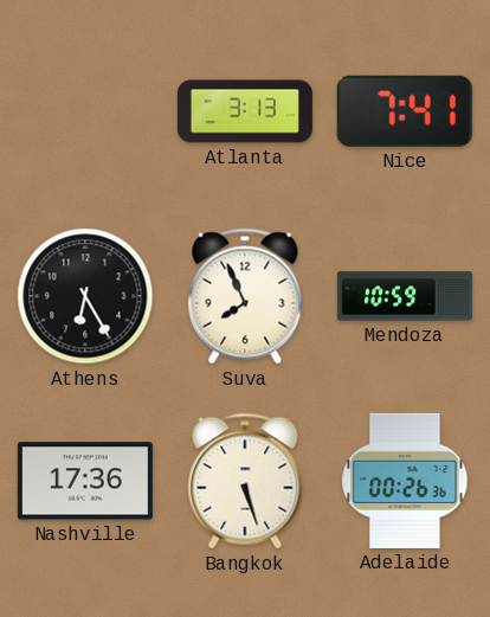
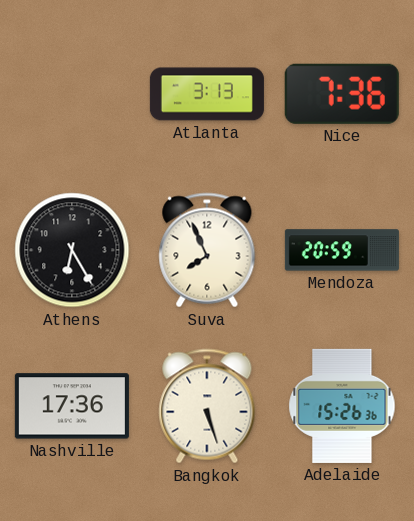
Nice: 7:41 -> 7:36
Mendoza: 10:59 -> 20:59
Adelaide: 00:26 -> 15:26
